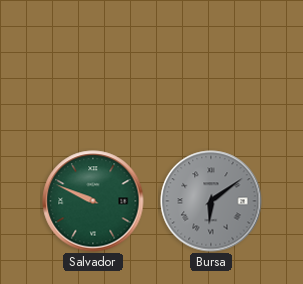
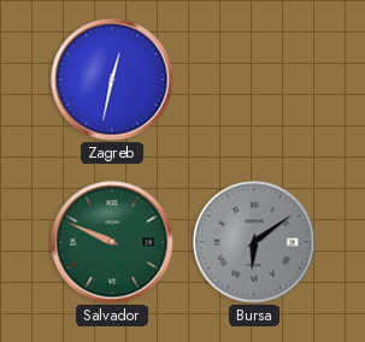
Zagreb: none -> 12:32
